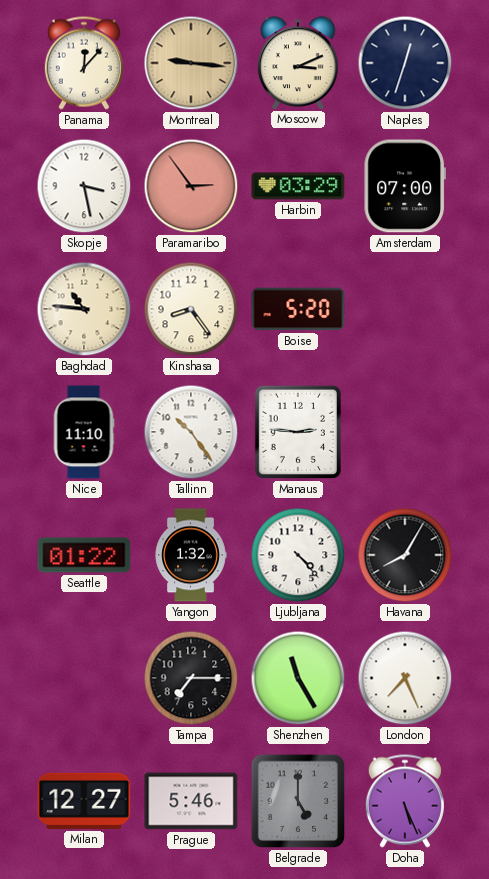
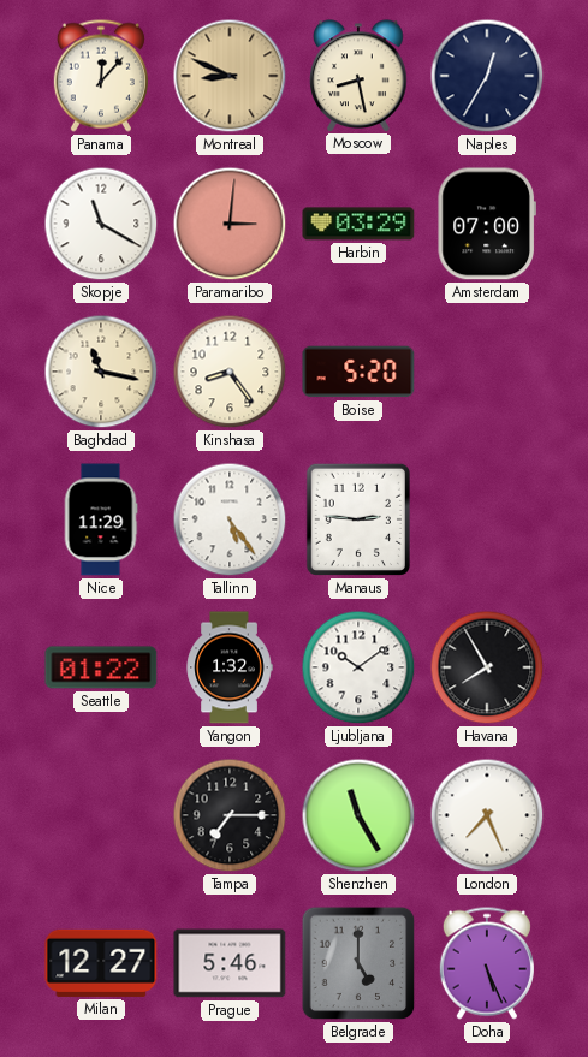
Montreal: 9:16 -> 8:49
Moscow: 3:11 -> 8:28
Naples: 12:33 -> 12:35
Skopje: 3:28 -> 11:20
Paramaribo: 2:54 -> 3:01
Baghdad: 10:46 -> 11:17
Nice: 11:10 -> 11:29
Tallinn: 10:24 -> 5:24
Ljubljana: 4:23 -> 10:09
Havana: 8:05 -> 7:55
